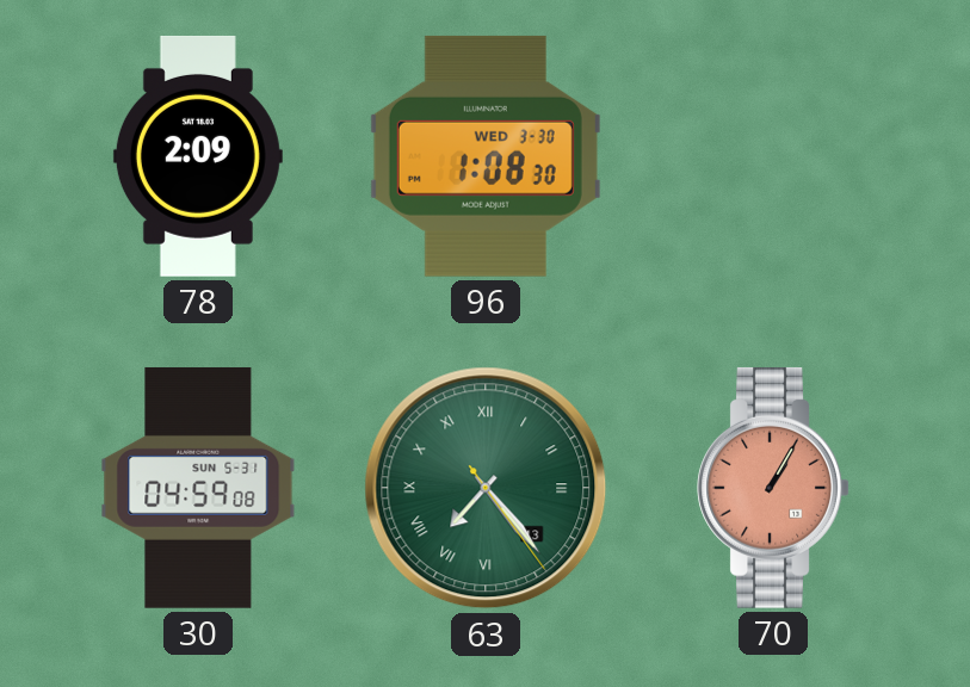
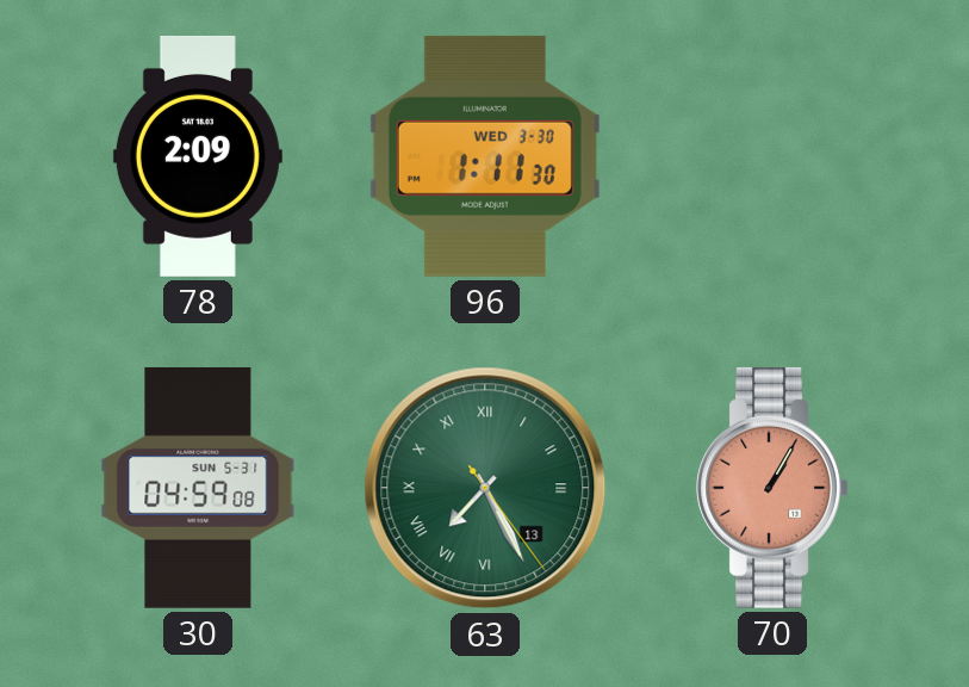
96: 1:08 -> 1:11
63: 7:23 -> 7:25
